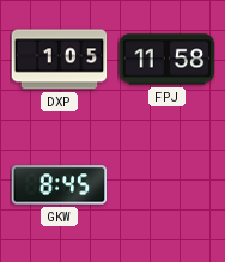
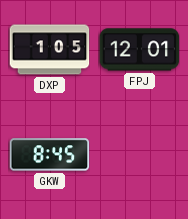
FPJ: 11:58 -> 12:01
